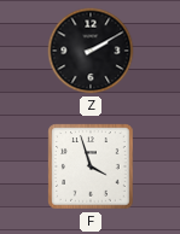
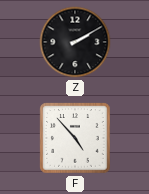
F: 3:57 -> 4:53
